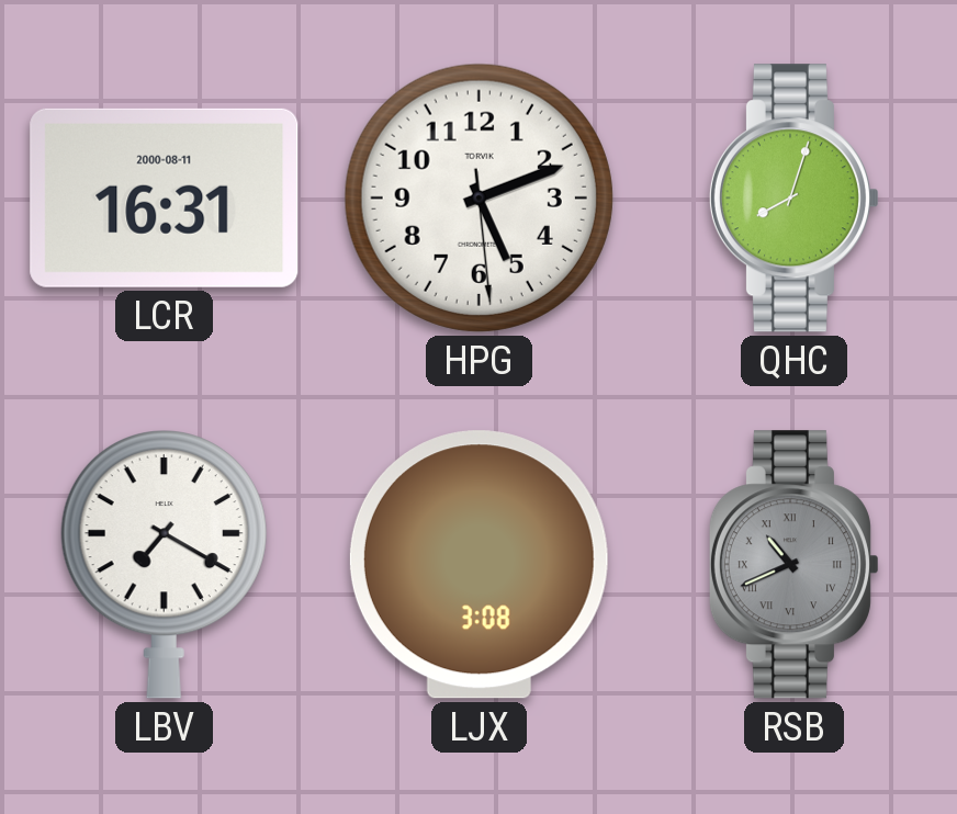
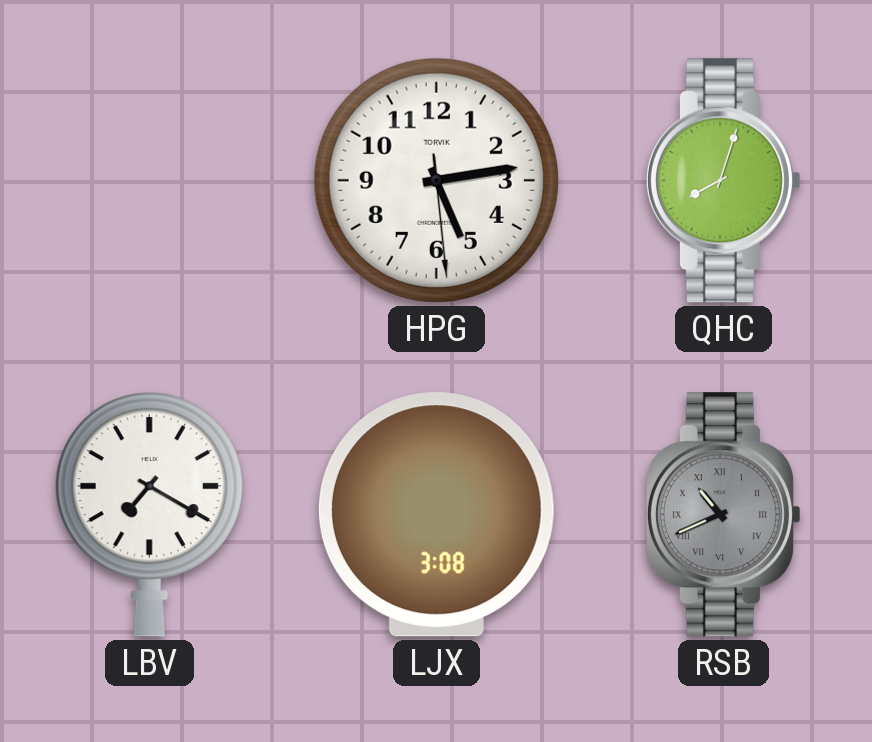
LCR: 16:31 -> none
HPG: 5:11 -> 5:13
